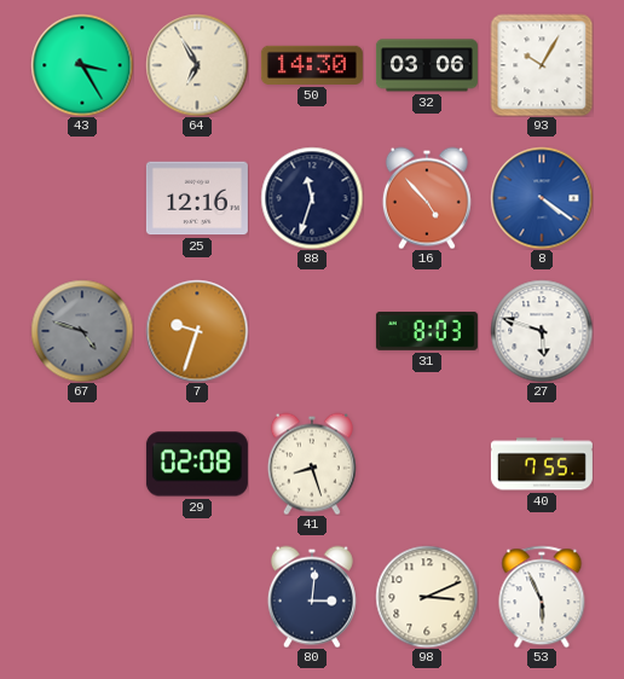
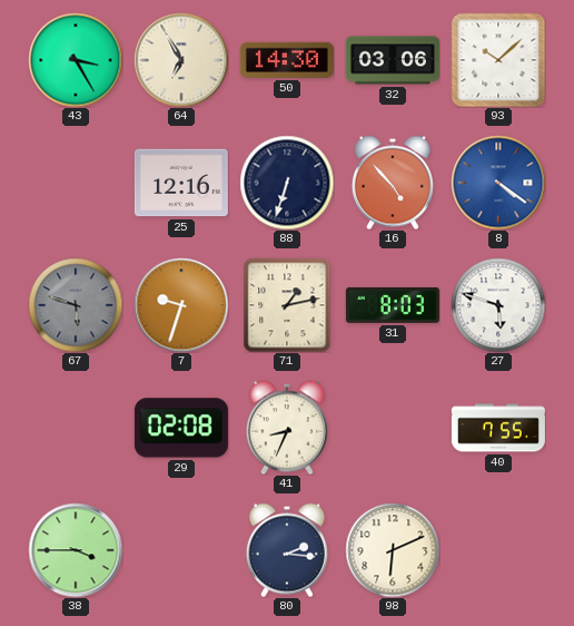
93: 10:05 -> 10:08
88: 11:33 -> 6:33
67: 4:48 -> 5:48
71: none -> 1:13
41: 8:27 -> 8:34
38: none -> 3:45
80: 3:01 -> 2:16
98: 3:11 -> 6:11
53: 5:56 -> none
